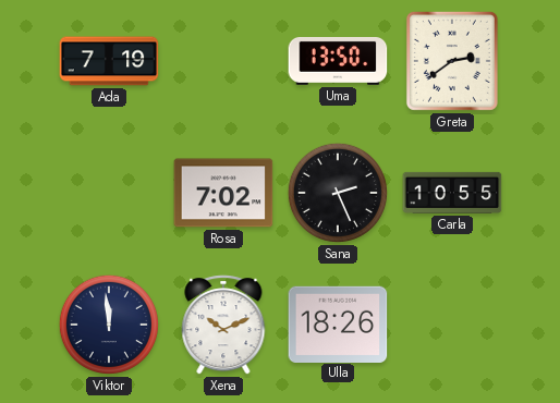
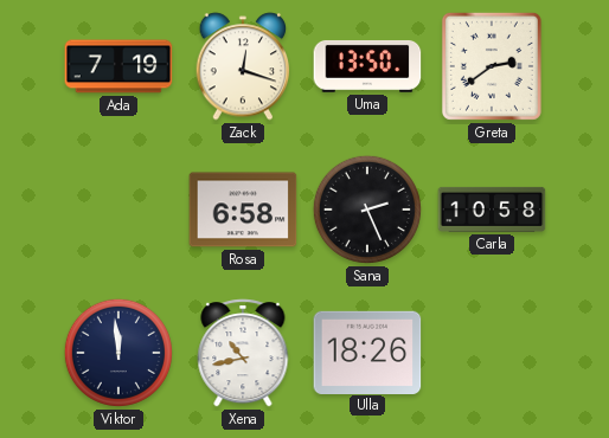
Zack: none -> 12:18
Rosa: 7:02 -> 6:58
Carla: 10:55 -> 10:58
Xena: 10:11 -> 10:43
